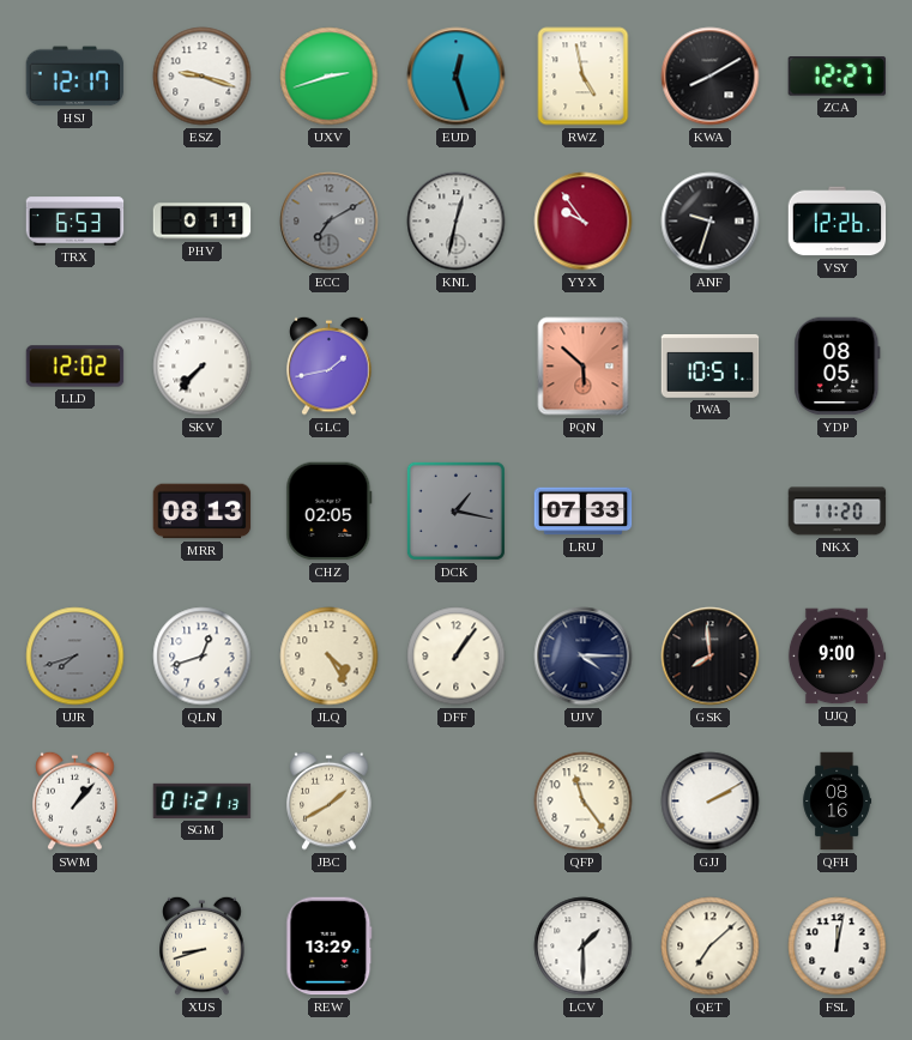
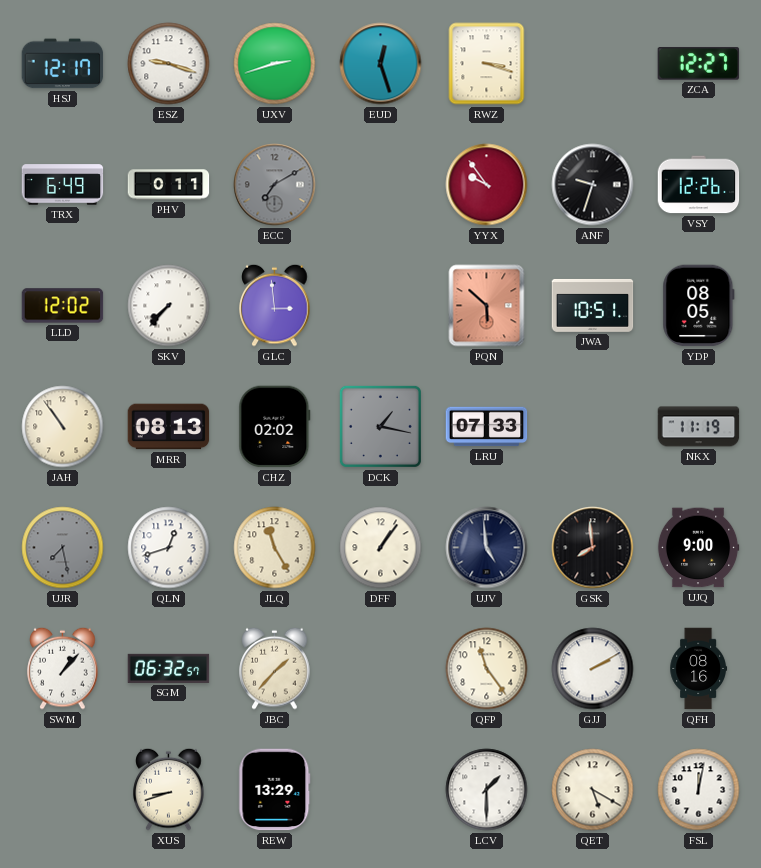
RWZ: 4:58 -> 3:18
KWA: 8:10 -> none
TRX: 6:53 -> 6:49
KNL: 12:32 -> none
GLC: 1:43 -> 2:59
JAH: none -> 10:54
CHZ: 02:05 -> 02:02
NKX: 11:20 -> 11:19
UJR: 7:42 -> 7:28
JLQ: 4:25 -> 11:25
UJV: 4:15 -> 4:59
SGM: 01:21 -> 06:32
JBC: 1:40 -> 1:37
QET: 7:08 -> 5:20
